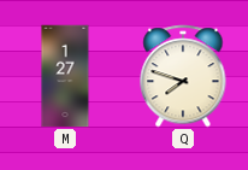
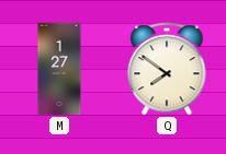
Q: 7:48 -> 7:51
